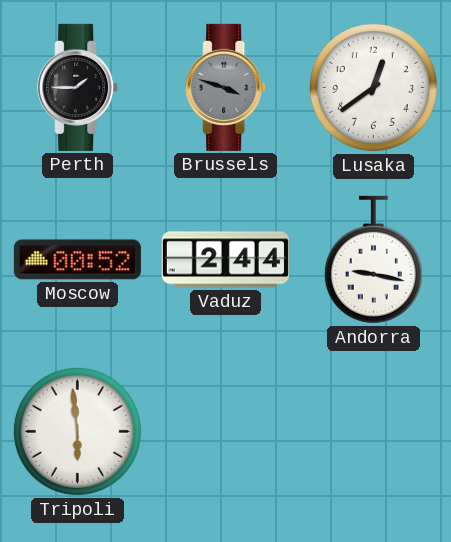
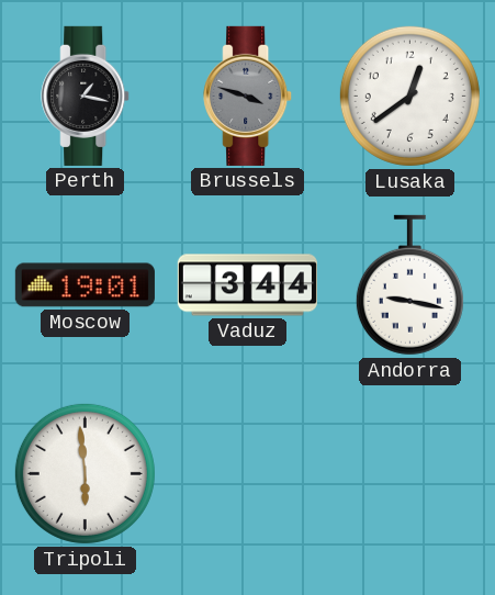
Perth: 1:45 -> 1:17
Moscow: 00:52 -> 19:01
Vaduz: 2:44 -> 3:44
